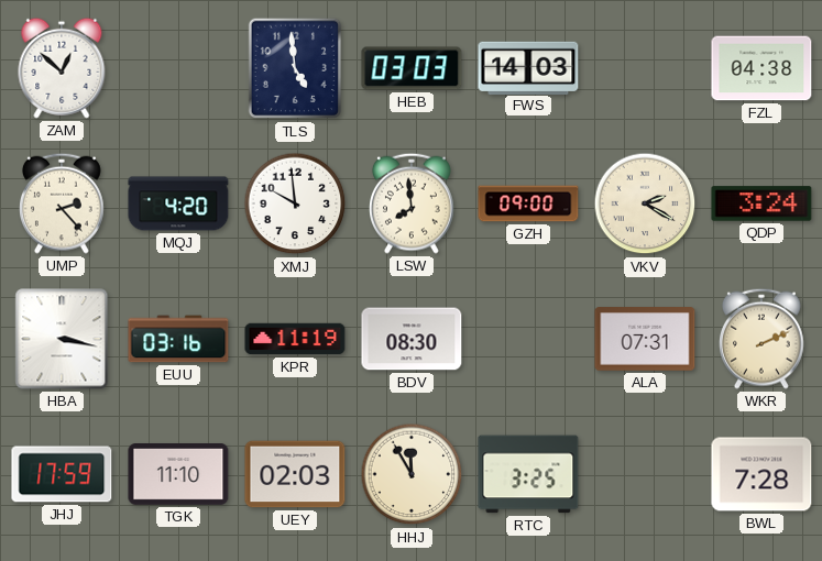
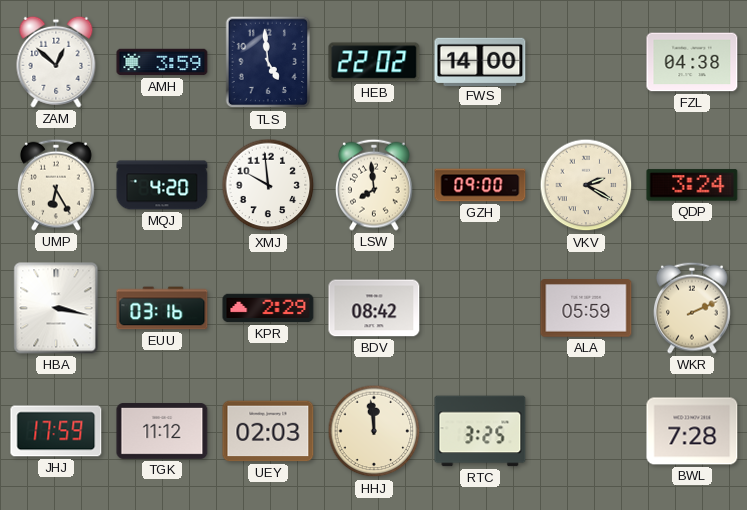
AMH: none -> 3:59
HEB: 03:03 -> 22:02
FWS: 14:03 -> 14:00
UMP: 2:23 -> 6:25
KPR: 11:19 -> 2:29
BDV: 08:30 -> 08:42
ALA: 07:31 -> 05:59
TGK: 11:10 -> 11:12
HHJ: 11:55 -> 11:59
